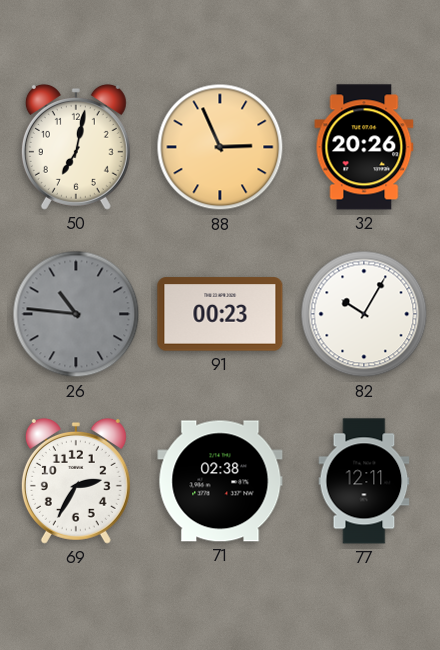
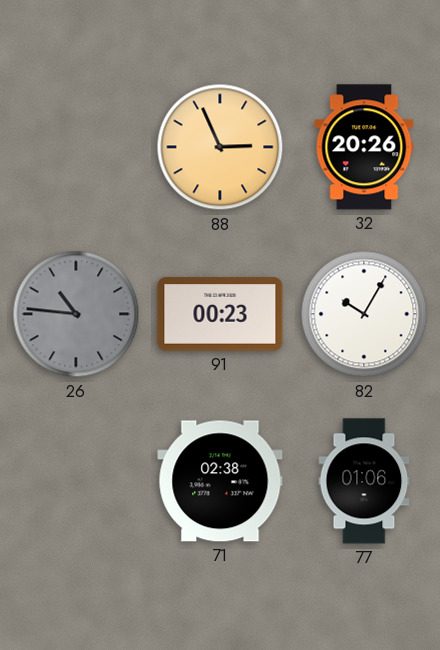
50: 7:02 -> none
69: 2:35 -> none
77: 12:11 -> 01:06
